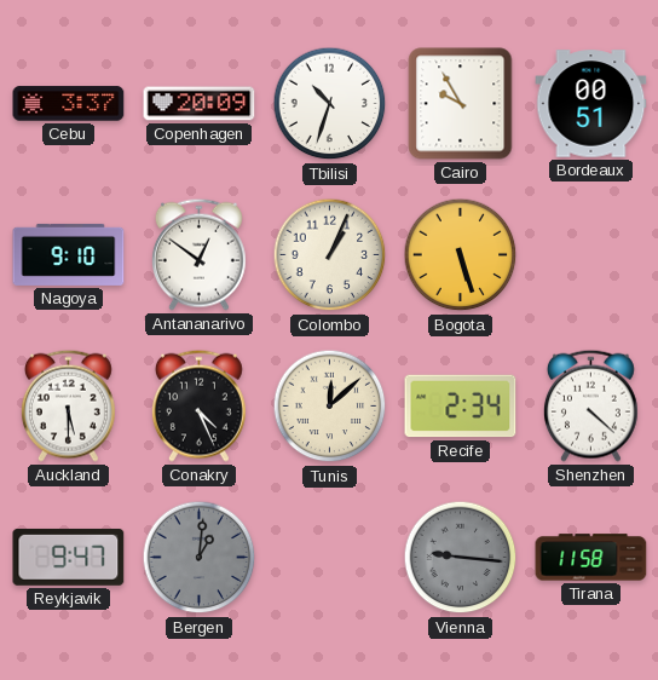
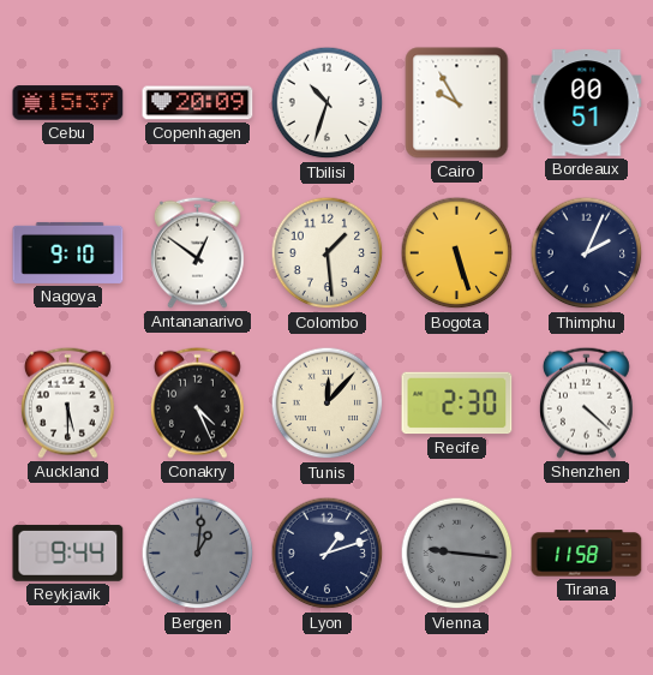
Cebu: 3:37 -> 15:37
Colombo: 1:04 -> 1:29
Thimphu: none -> 2:04
Tunis: 12:08 -> 12:07
Recife: 2:34 -> 2:30
Reykjavik: 9:47 -> 9:44
Lyon: none -> 1:12
